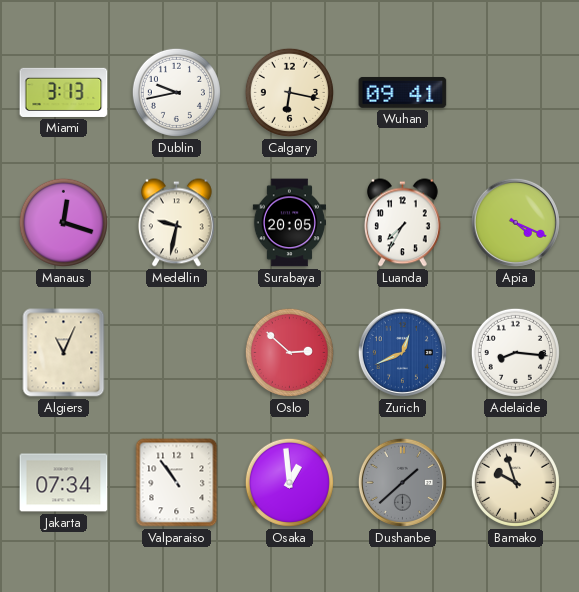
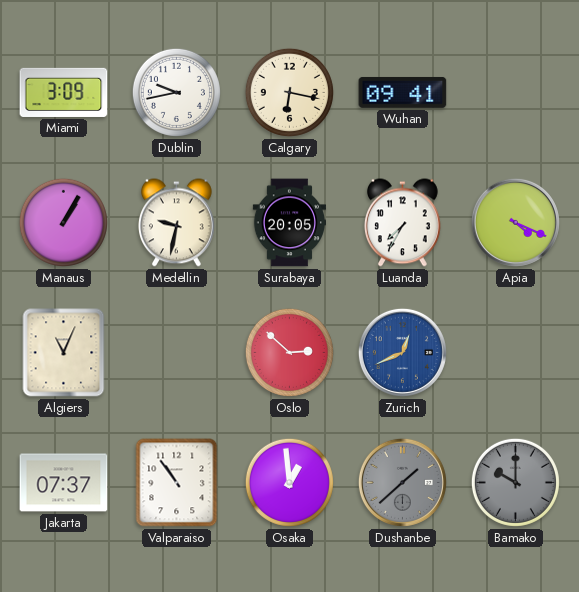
Miami: 3:13 -> 3:09
Manaus: 12:18 -> 1:05
Adelaide: 8:16 -> none
Jakarta: 07:34 -> 07:37
Bamako: 9:57 -> 10:00
Bamako dial: cream -> grey
